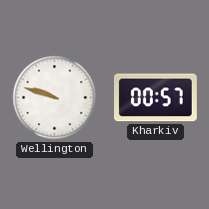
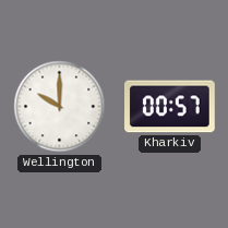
Wellington: 9:48 -> 10:00
